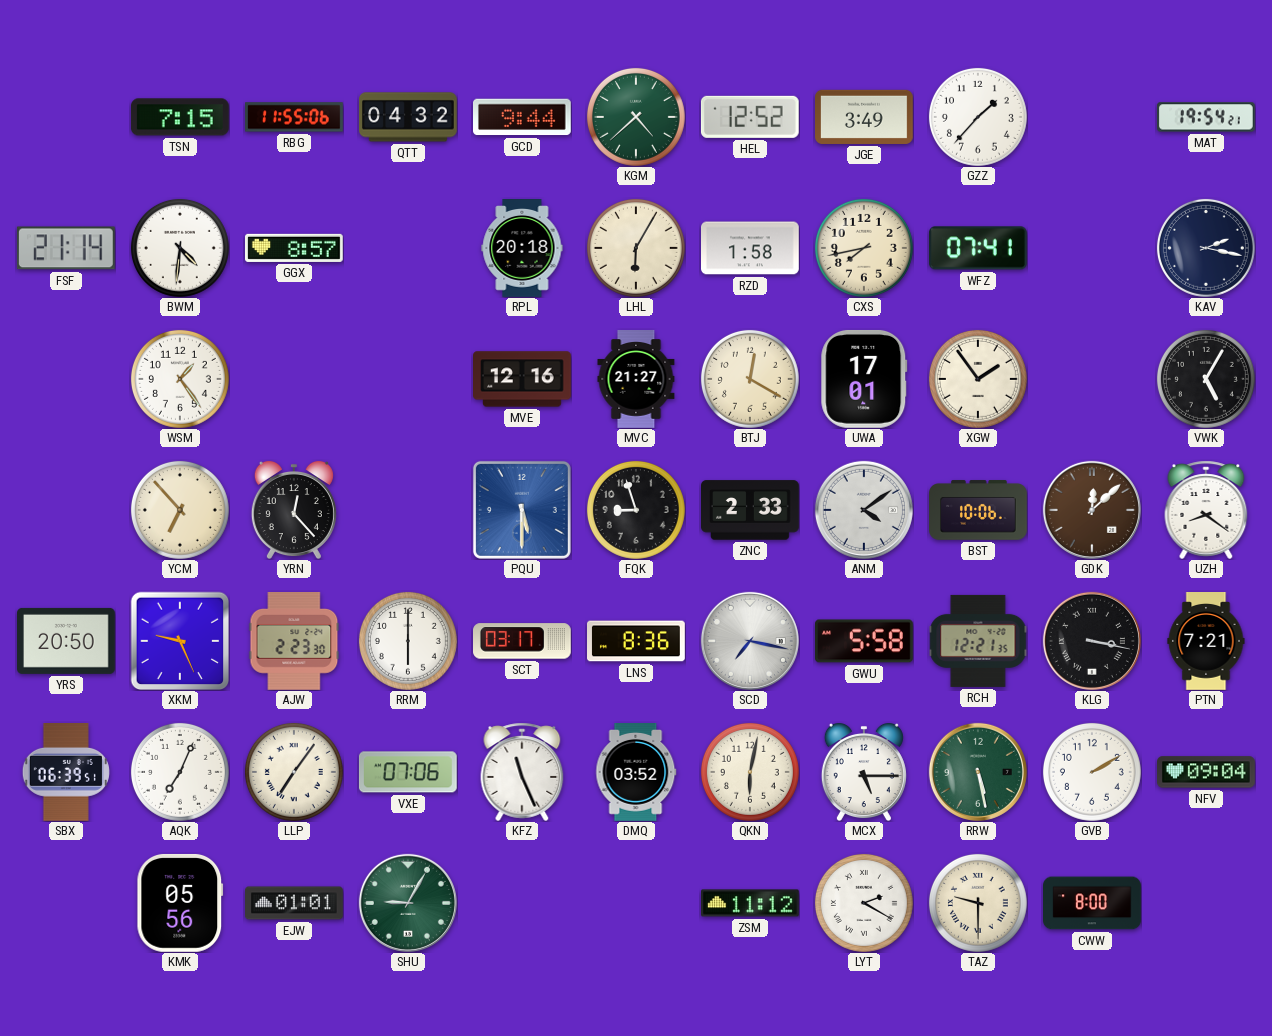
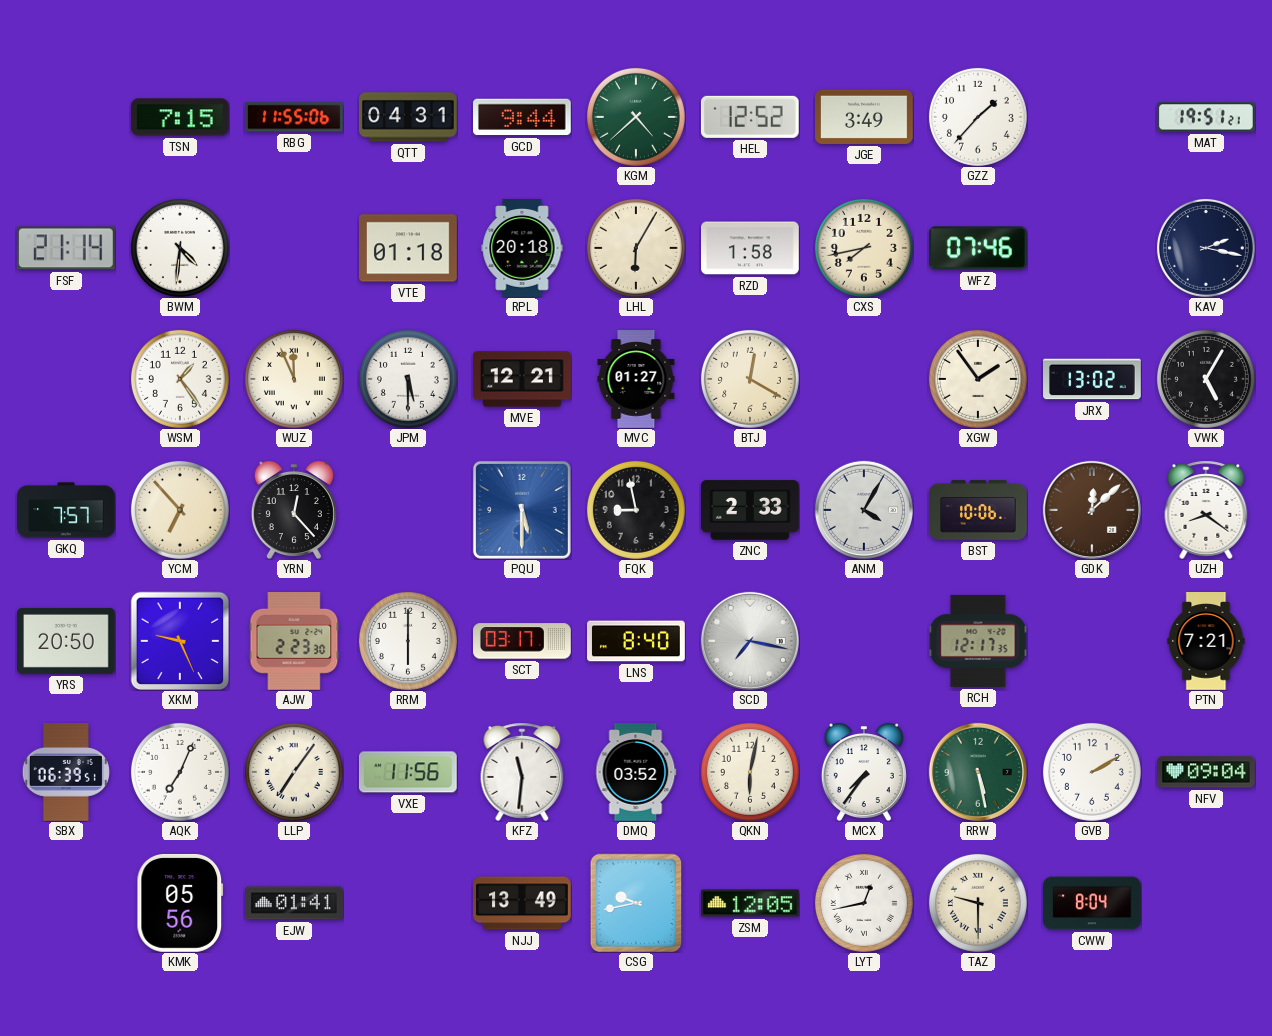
QTT: 04:32 -> 04:31
MAT: 19:54 -> 19:51
GGX: 8:57 -> none
VTE: none -> 01:18
WFZ: 07:41 -> 07:46
WUZ: none -> 11:56
JPM: none -> 5:30
MVE: 12:16 -> 12:21
MVC: 21:27 -> 01:27
UWA: 17:01 -> none
JRX: none -> 13:02
GKQ: none -> 7:57
FQK: 8:57 -> 8:58
ANM: 4:09 -> 4:05
LNS: 8:36 -> 8:40
GWU: 5:58 -> none
RCH: 12:21 -> 12:17
KLG: 3:17 -> none
VXE: 07:06 -> 11:56
KFZ: 11:26 -> 11:31
MCX: 5:15 -> 7:36
EJW: 01:01 -> 01:41
SHU: 9:05 -> none
NJJ: none -> 13:49
CSG: none -> 9:43
ZSM: 11:12 -> 12:05
LYT: 2:20 -> 12:43
CWW: 8:00 -> 8:04
